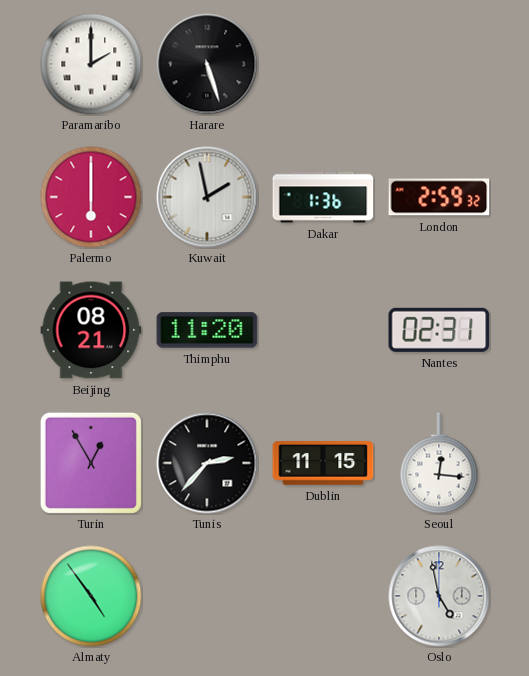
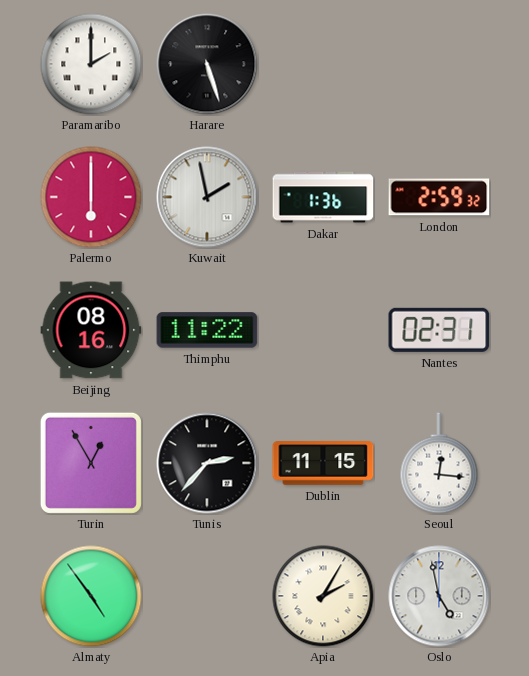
Beijing: 08:21 -> 08:16
Thimphu: 11:20 -> 11:22
Apia: none -> 2:05
